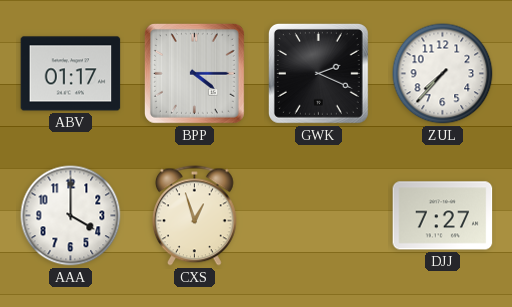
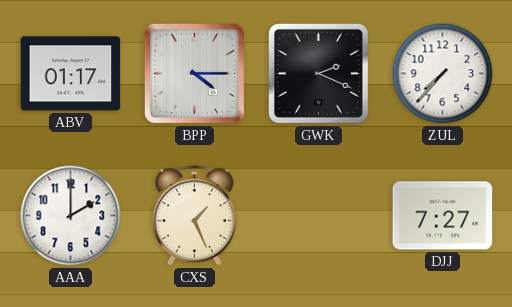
AAA: 4:00 -> 2:00
CXS: 12:57 -> 1:26
